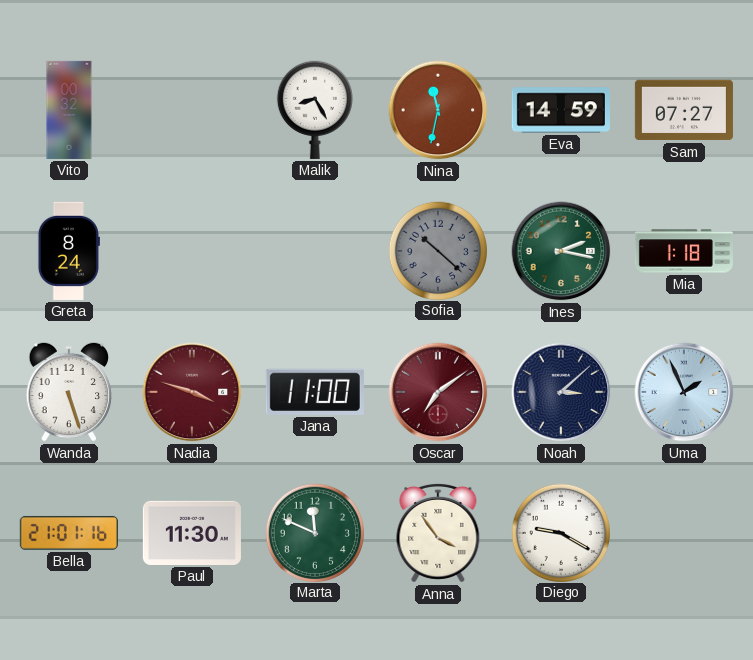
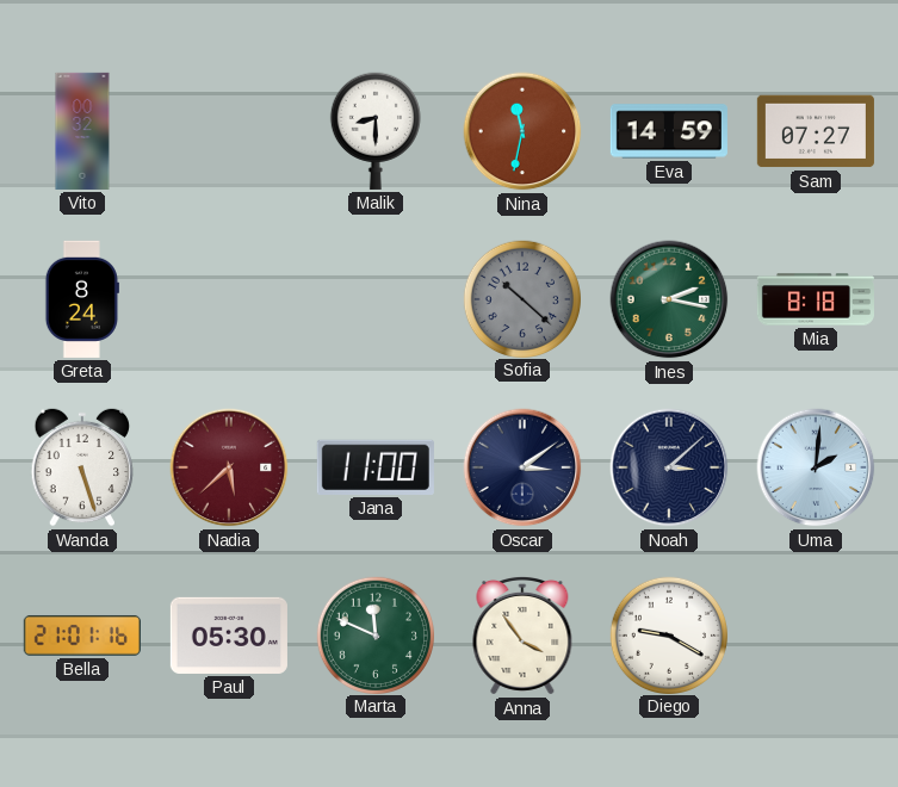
Malik: 8:25 -> 8:30
Mia: 1:18 -> 8:18
Nadia: 3:48 -> 5:38
Oscar: 7:09 -> 3:09
Oscar dial: burgundy -> navy
Uma: 1:56 -> 2:01
Paul: 11:30 -> 05:30
